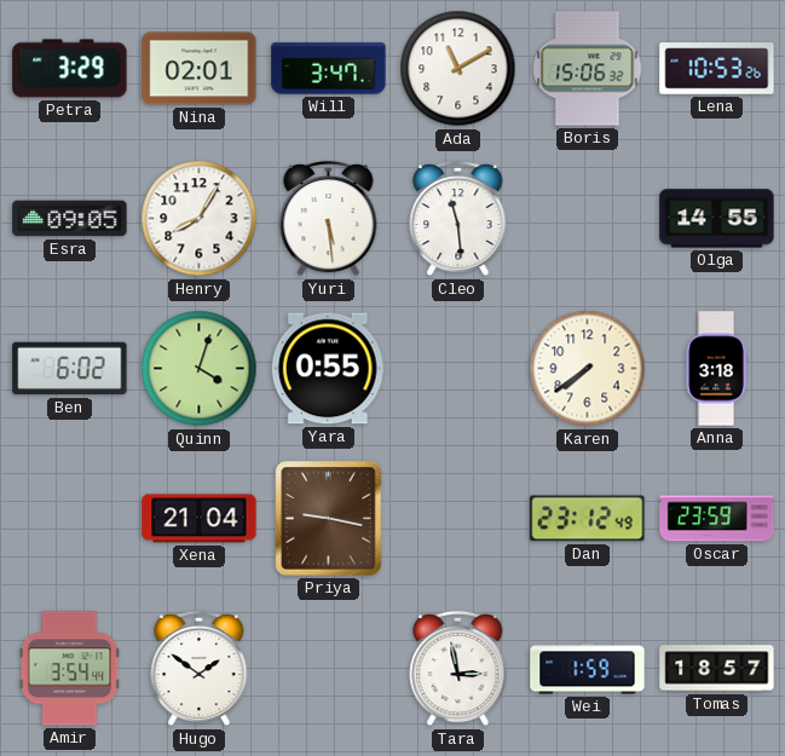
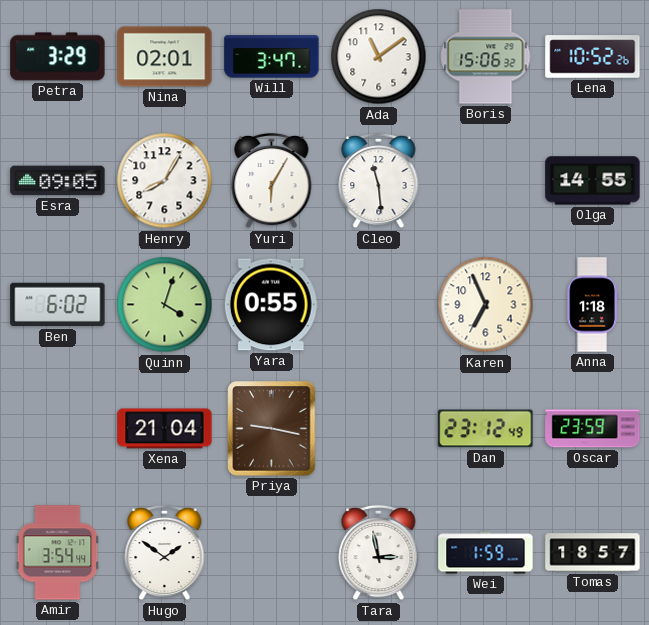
Ada: 11:10 -> 11:09
Lena: 10:53 -> 10:52
Yuri: 5:29 -> 6:05
Karen: 7:39 -> 6:56
Anna: 3:18 -> 1:18
